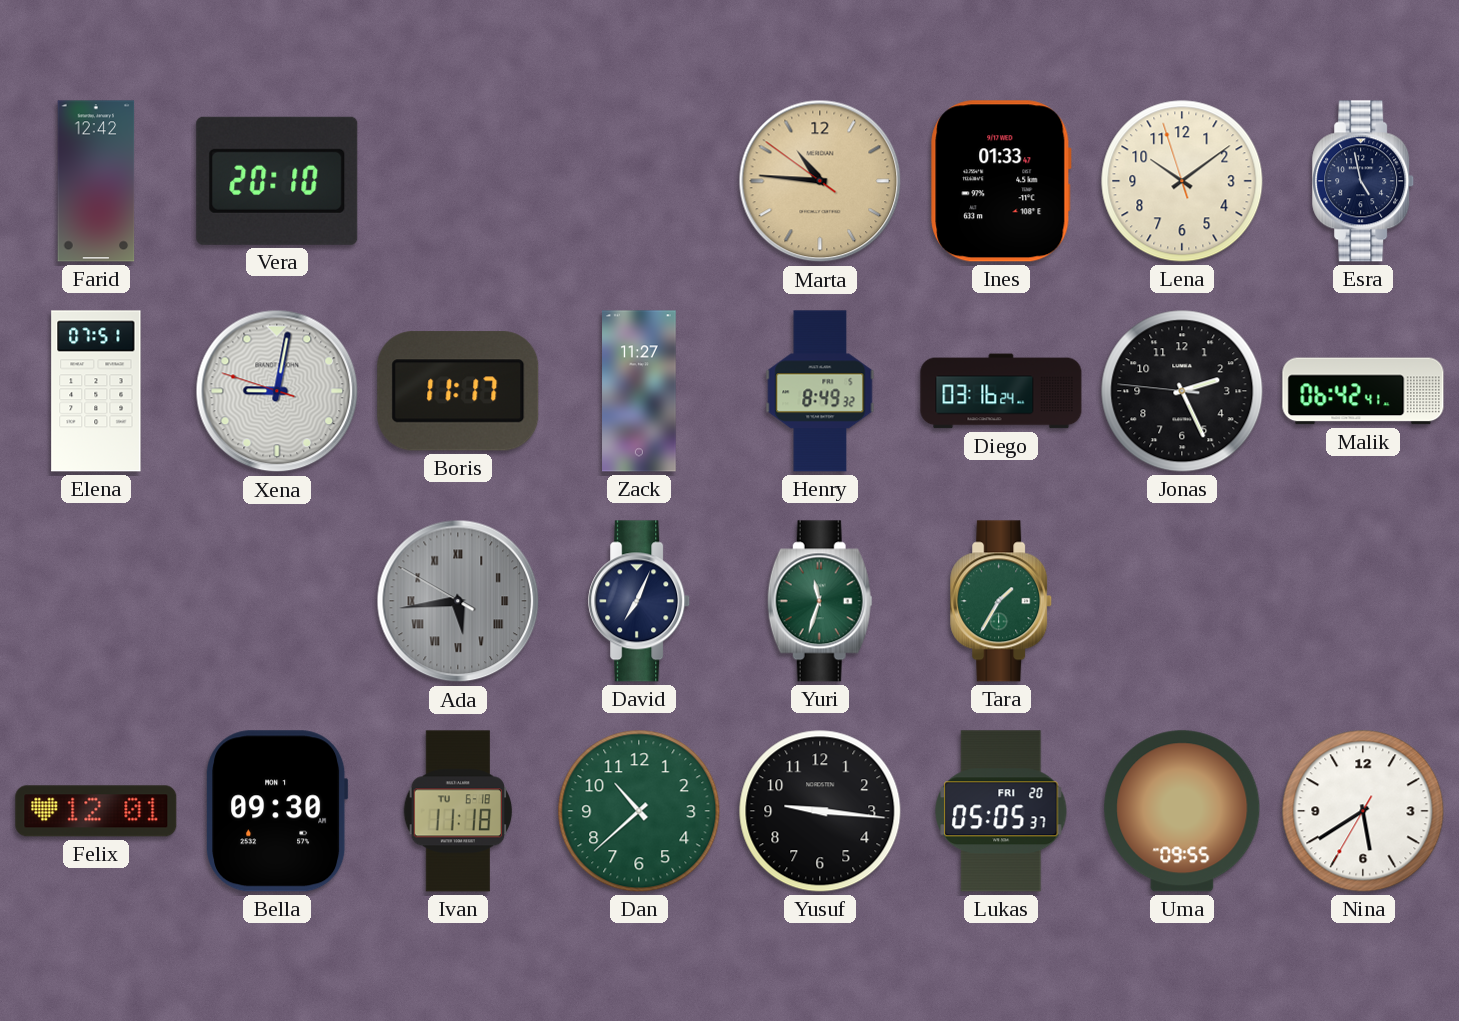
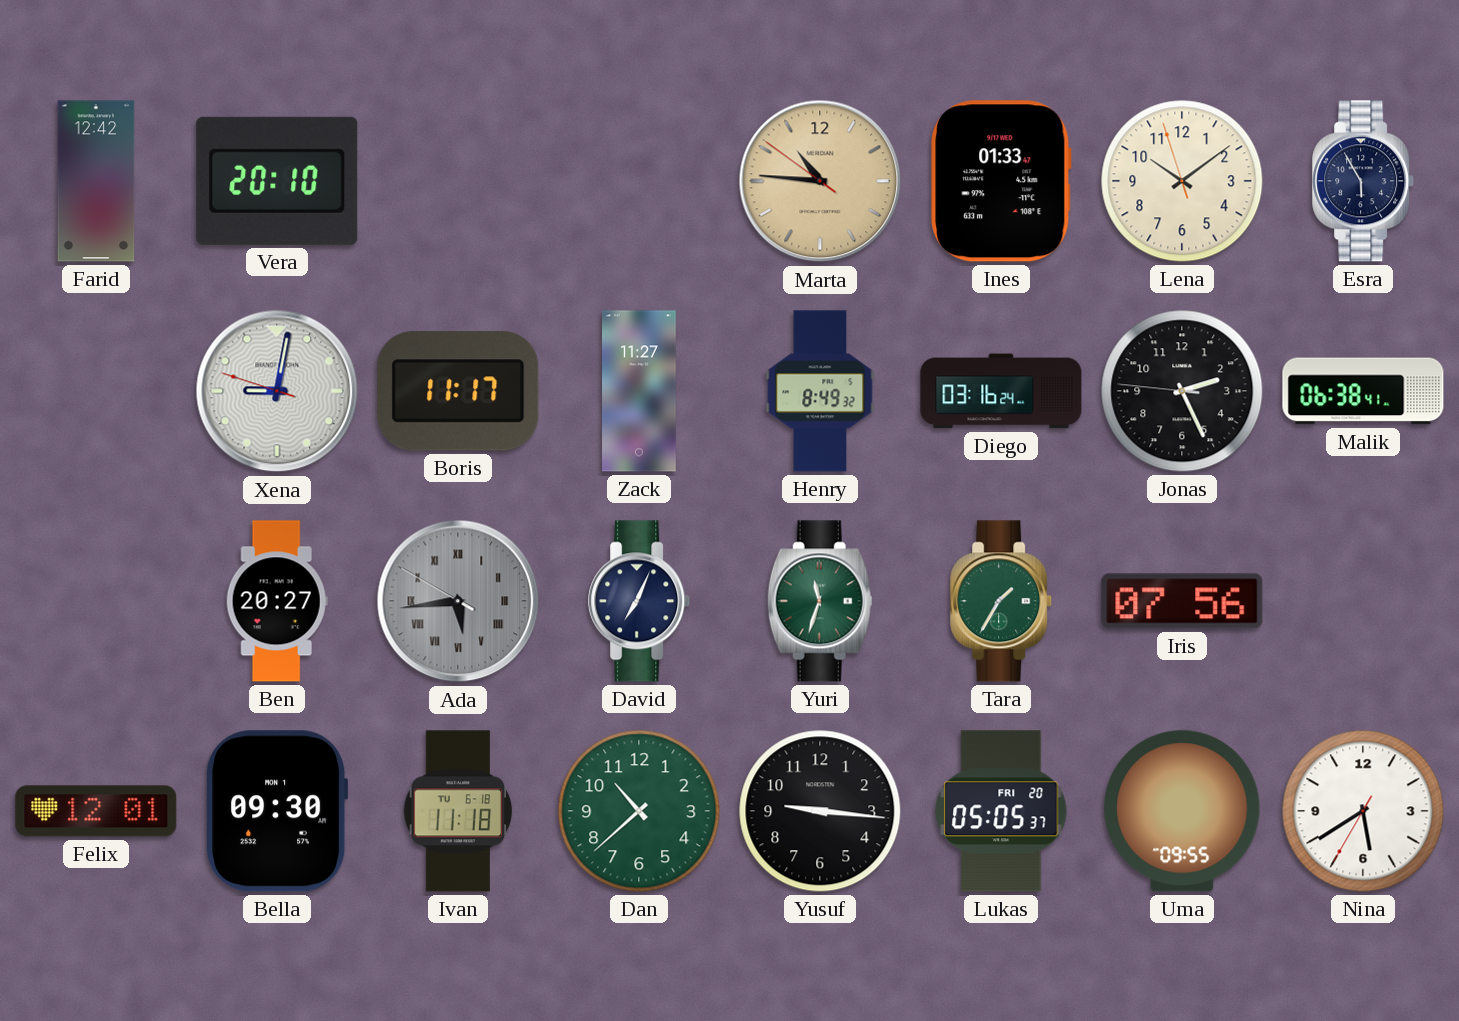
Esra: 4:58 -> 5:55
Elena: 07:51 -> none
Malik: 06:42 -> 06:38
Ben: none -> 20:27
Iris: none -> 07:56
